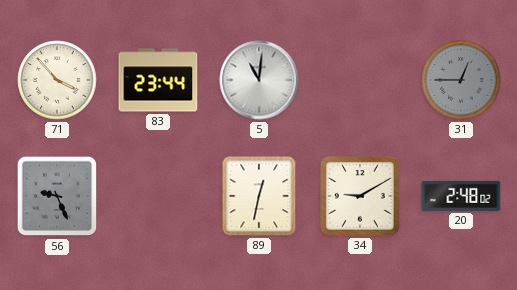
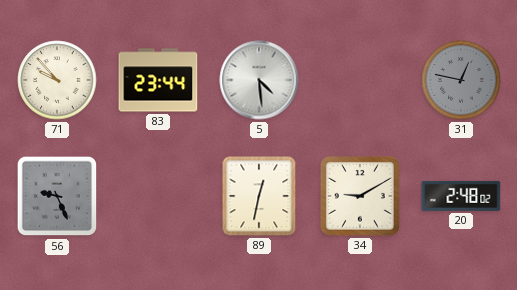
71: 3:53 -> 9:53
5: 11:01 -> 4:29
31: 12:45 -> 12:47
